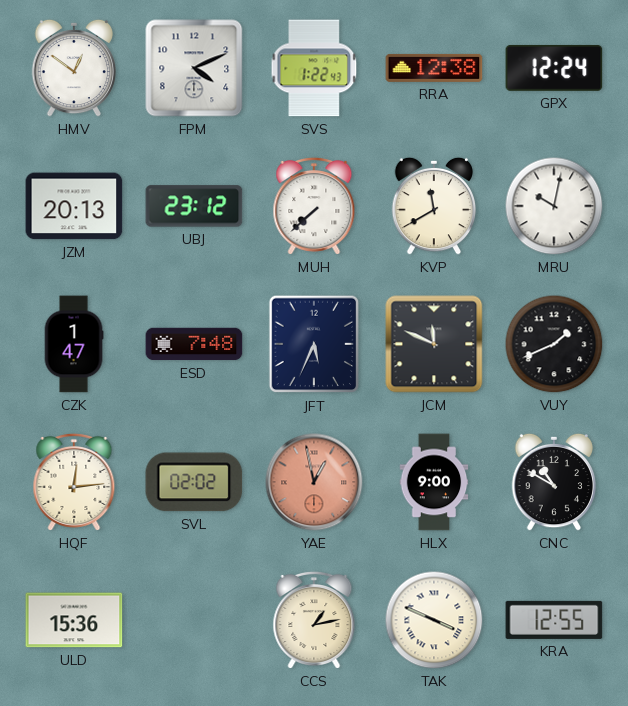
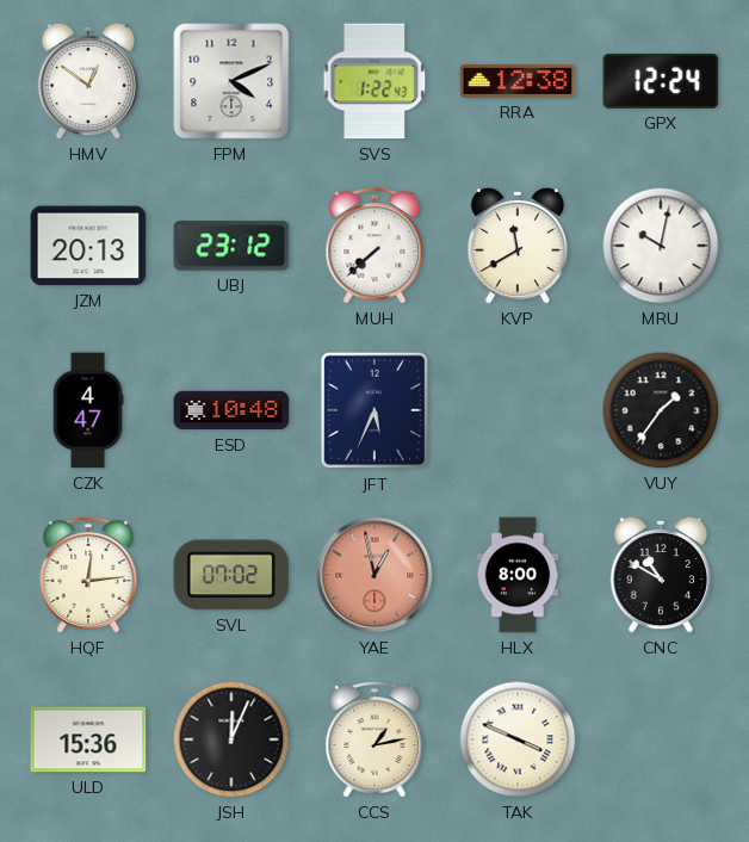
CZK: 1:47 -> 4:47
ESD: 7:48 -> 10:48
JCM: 11:49 -> none
VUY: 1:41 -> 1:36
SVL: 02:02 -> 07:02
HLX: 9:00 -> 8:00
JSH: none -> 12:04
KRA: 12:55 -> none
